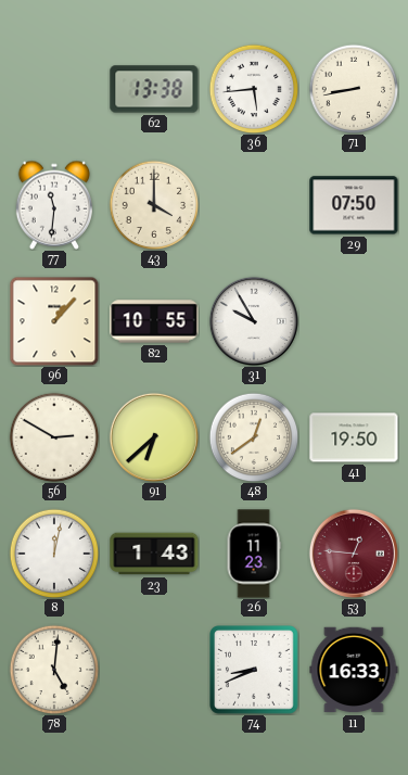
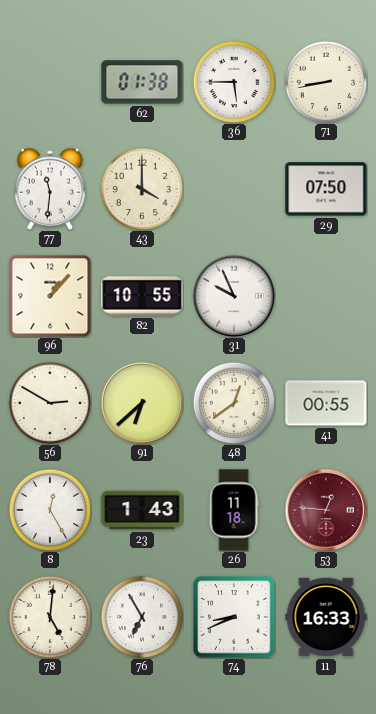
62: 13:38 -> 01:38
36: 5:44 -> 5:45
31: 9:55 -> 9:56
41: 19:50 -> 00:55
8: 12:02 -> 12:25
26: 11:23 -> 11:18
76: none -> 6:55
